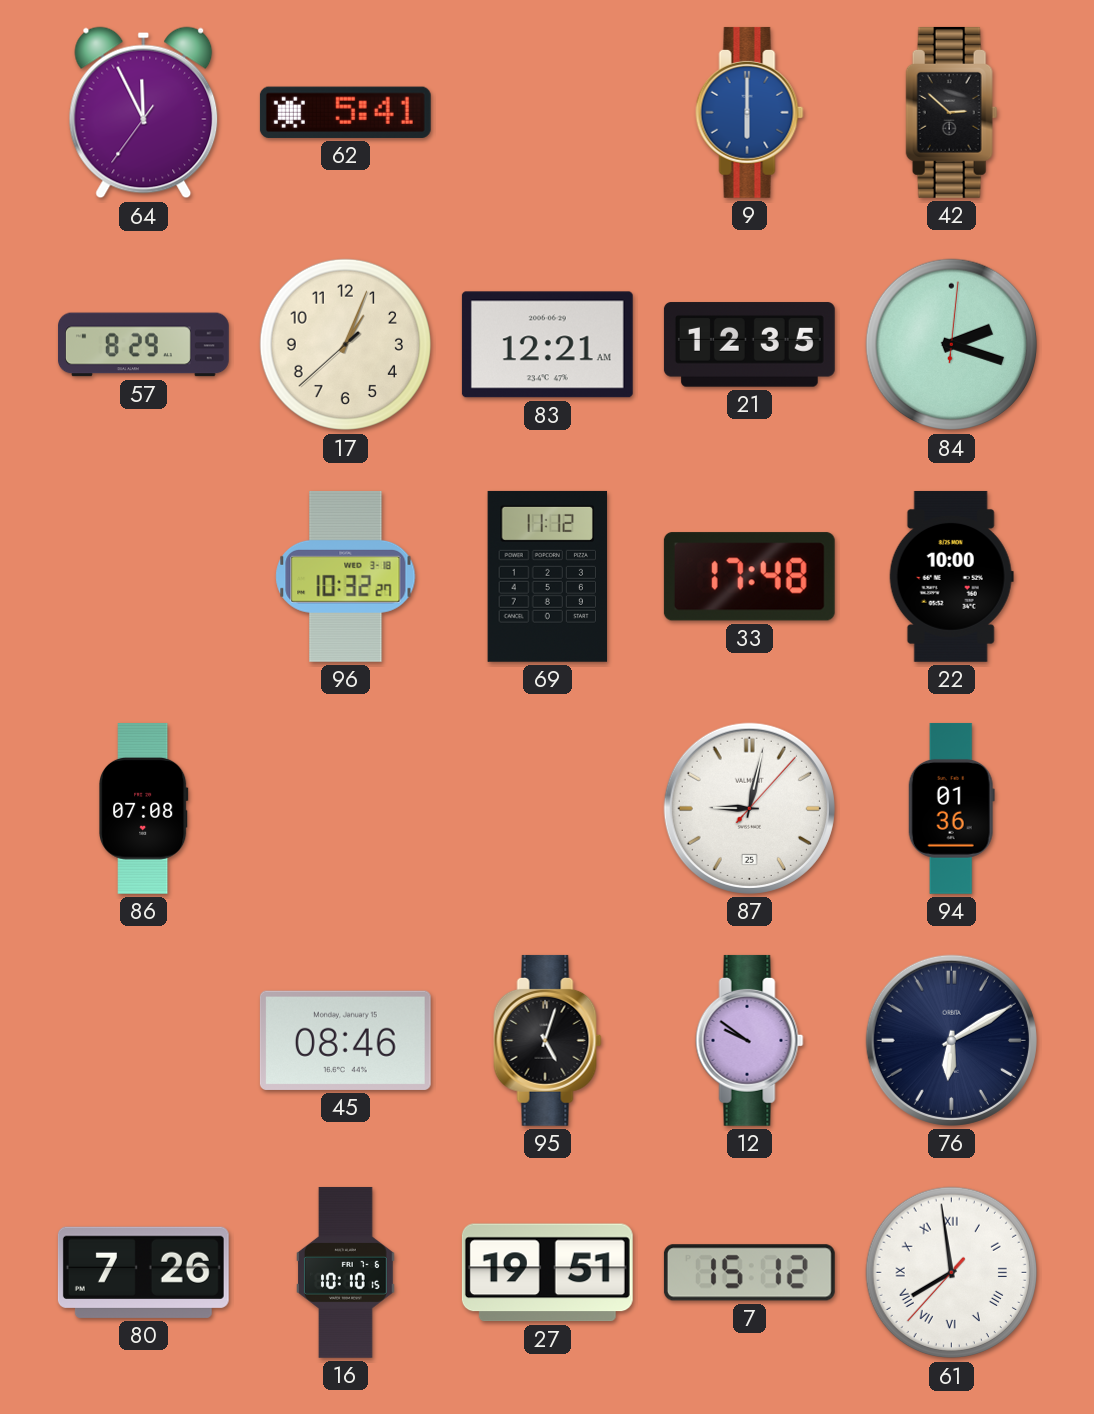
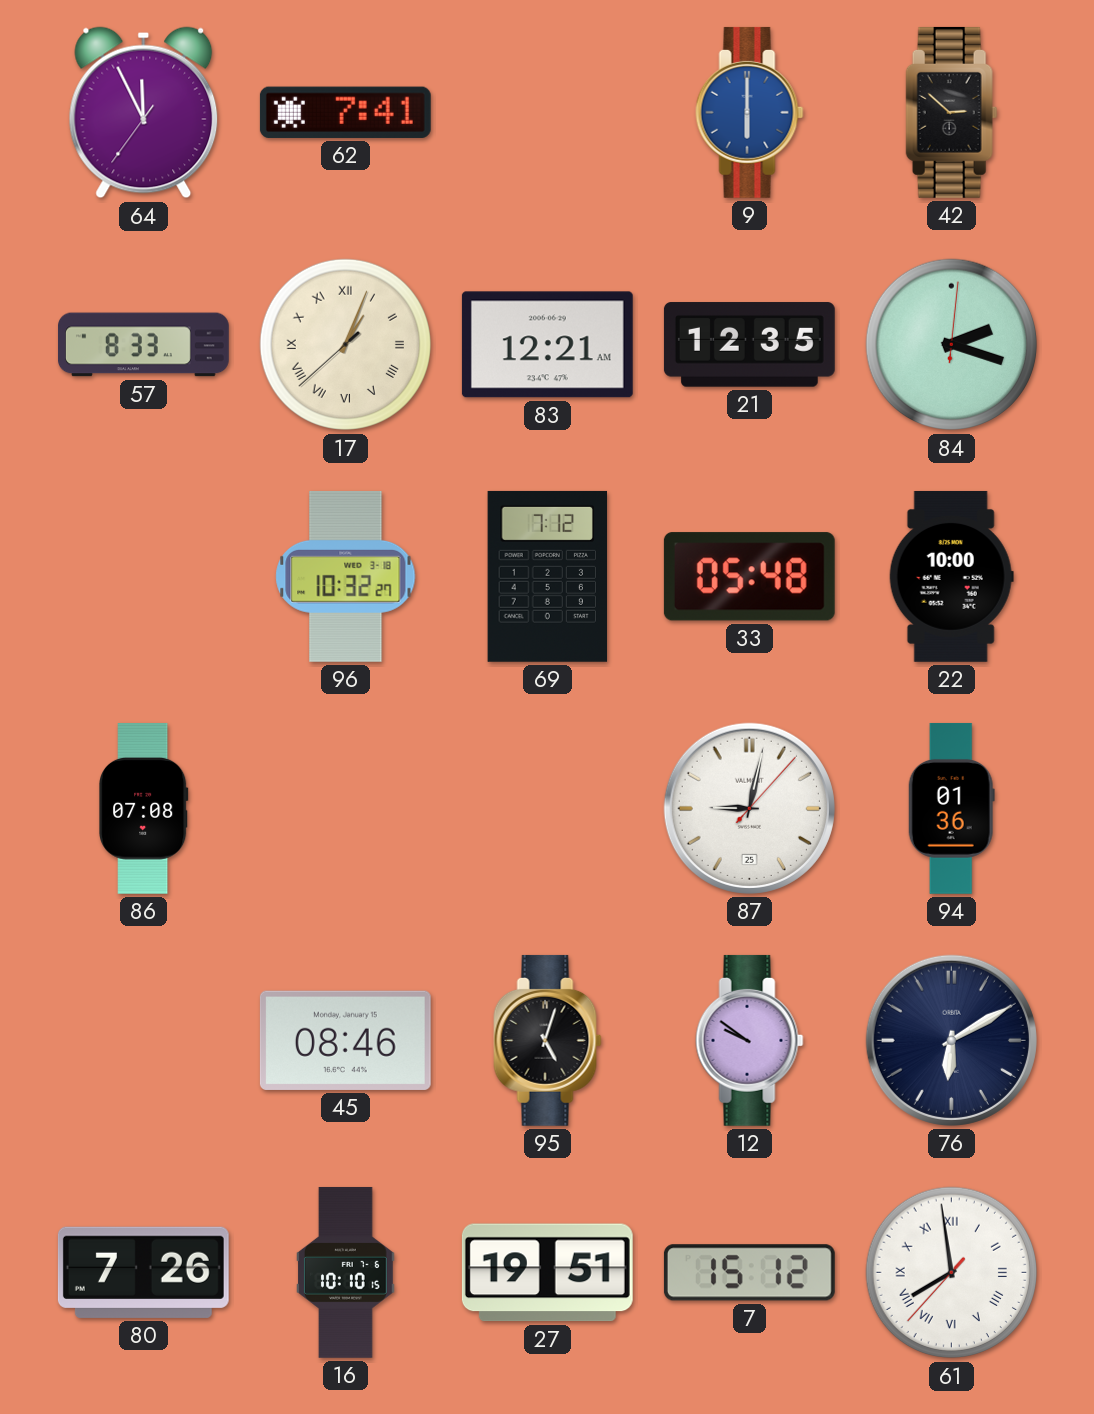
62: 5:41 -> 7:41
57: 8:29 -> 8:33
17 numerals: Arabic -> Roman
69: 11:12 -> 7:12
33: 17:48 -> 05:48
